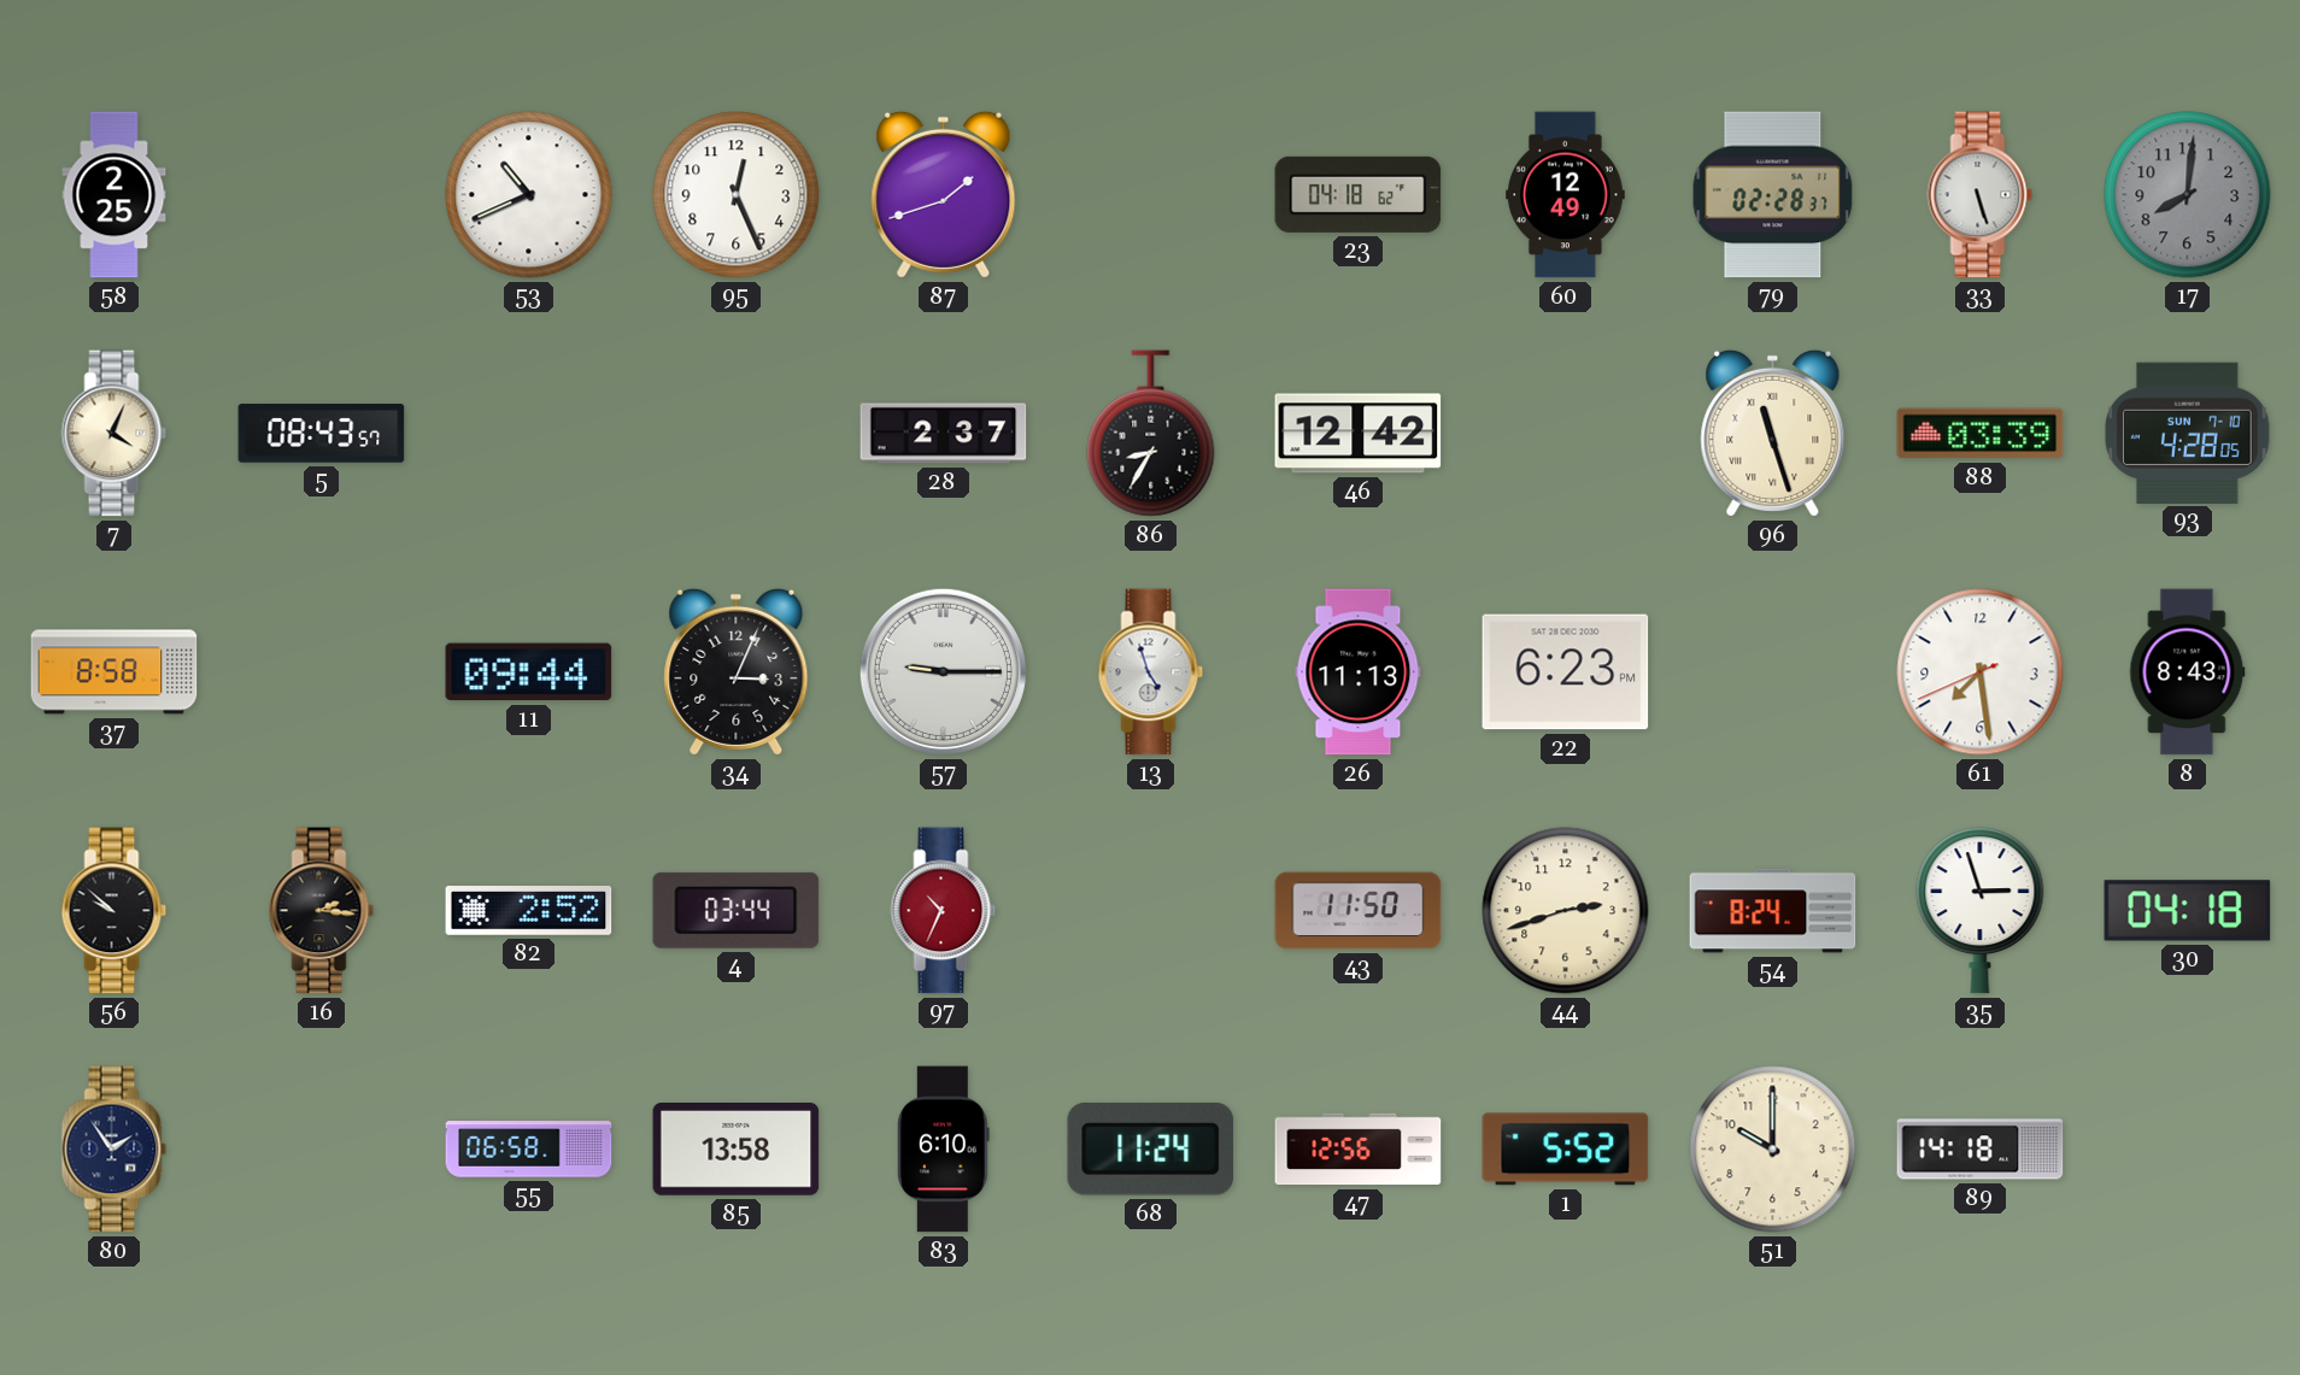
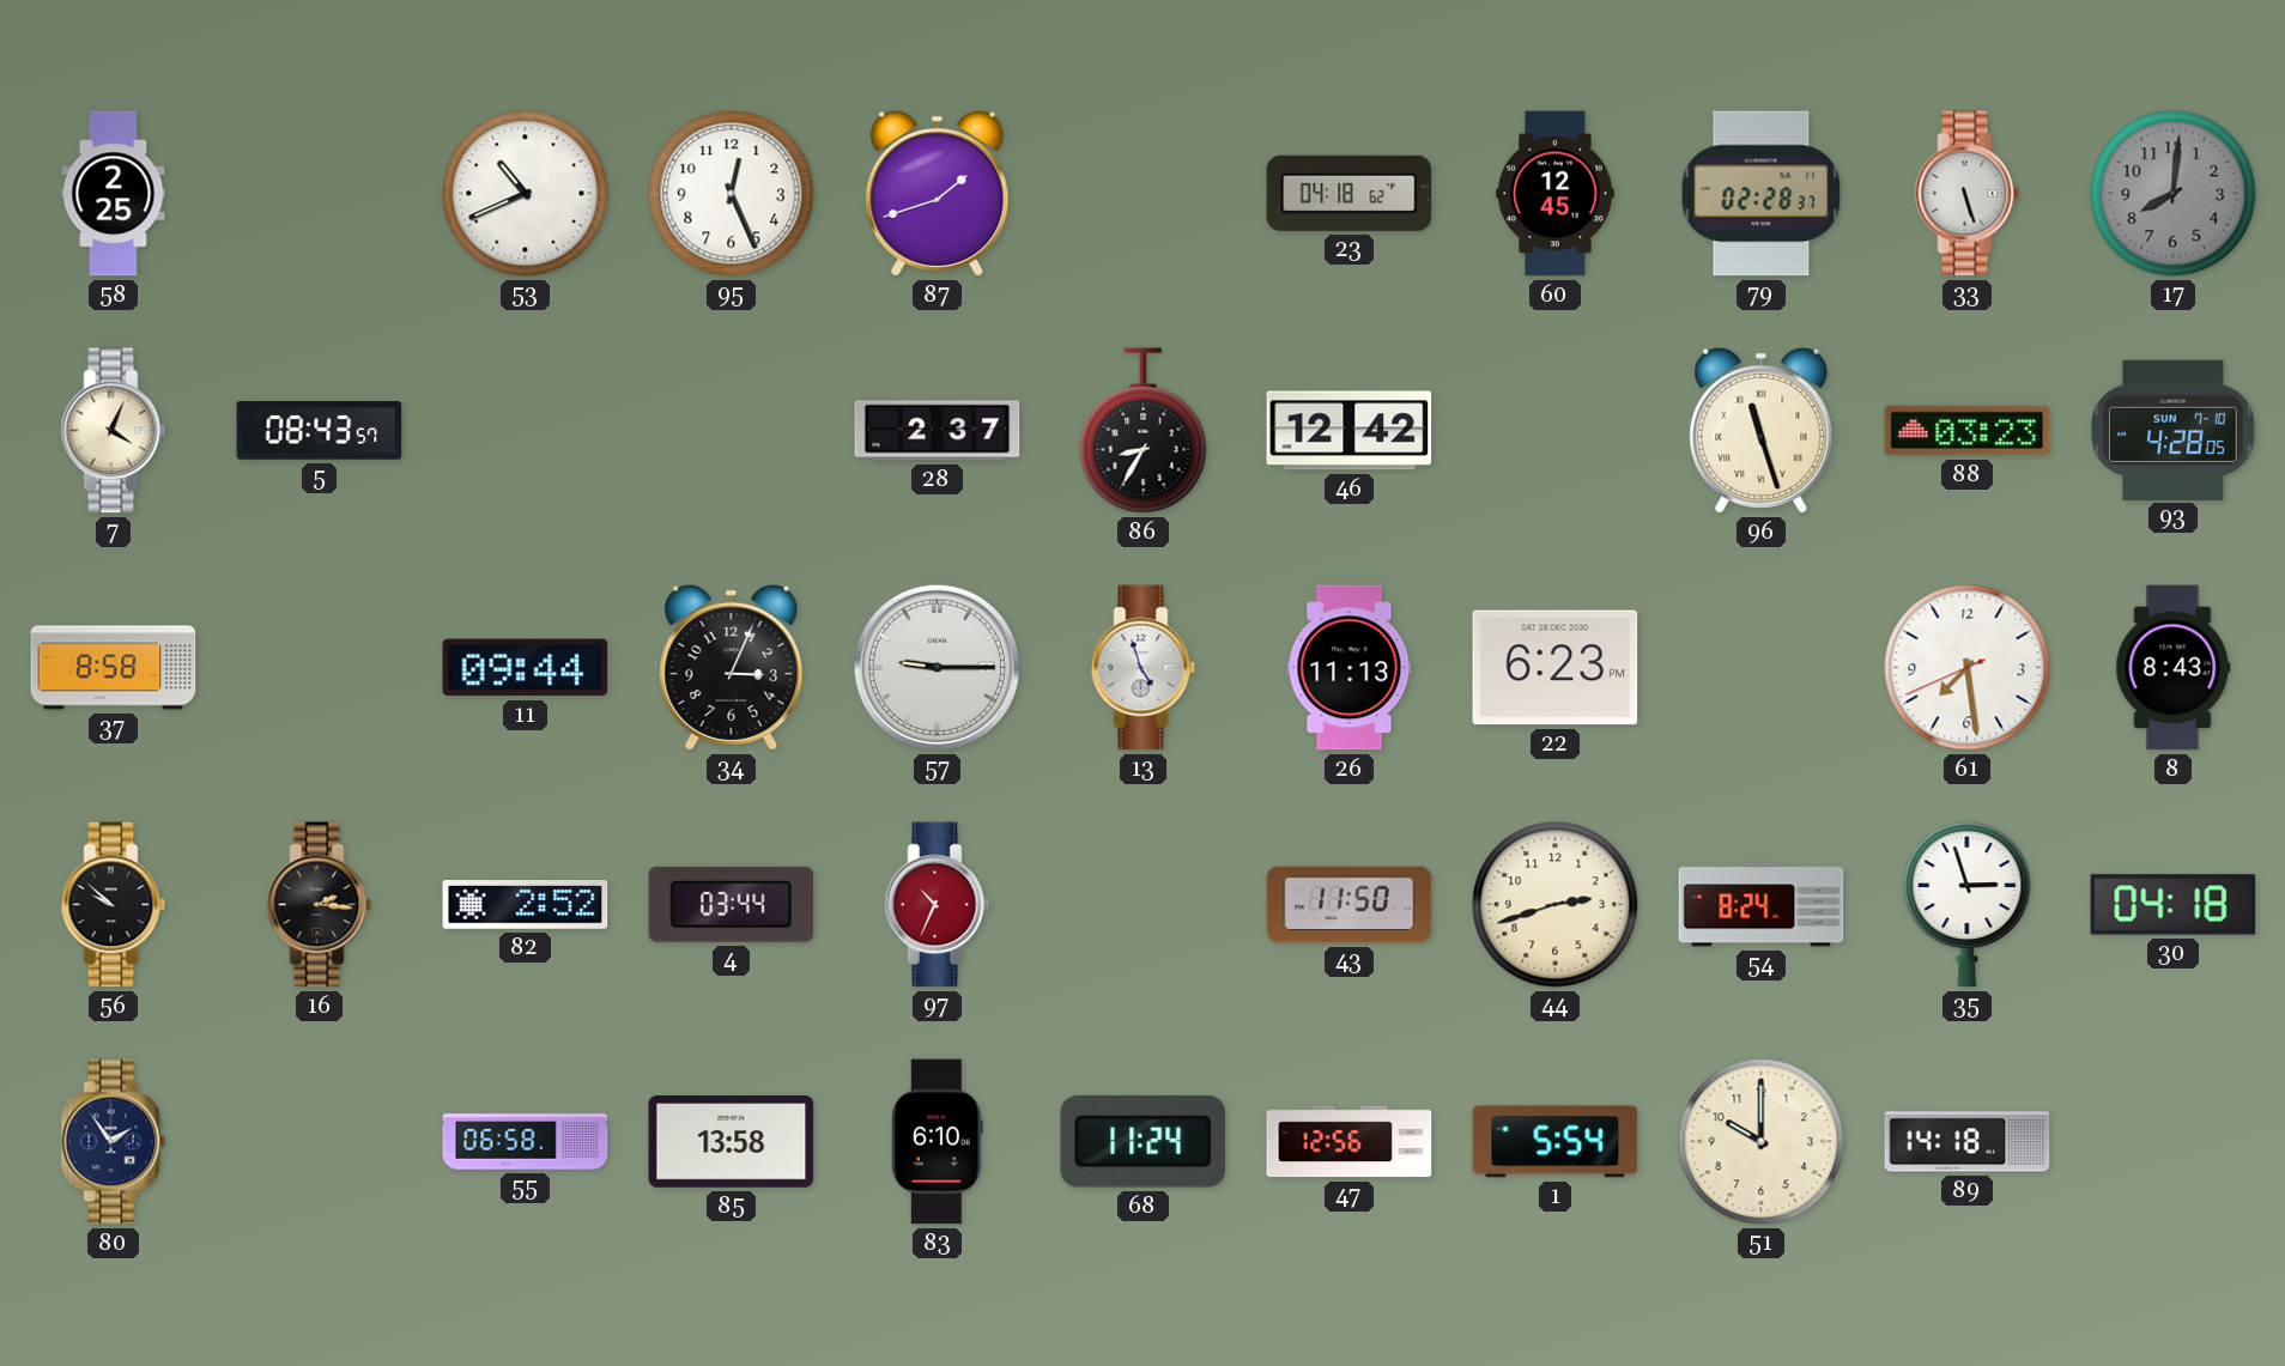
60: 12:49 -> 12:45
88: 03:39 -> 03:23
1: 5:52 -> 5:54
